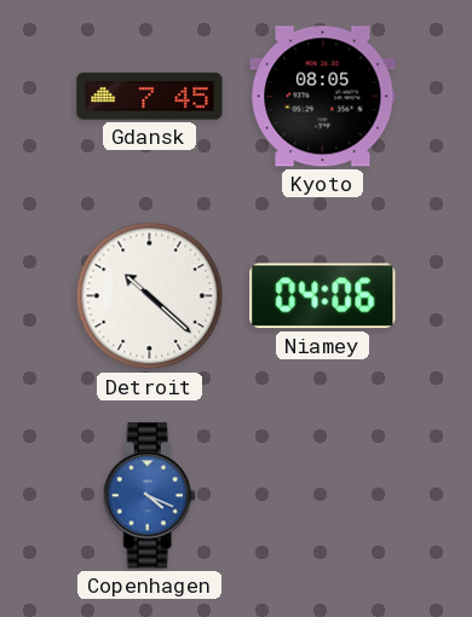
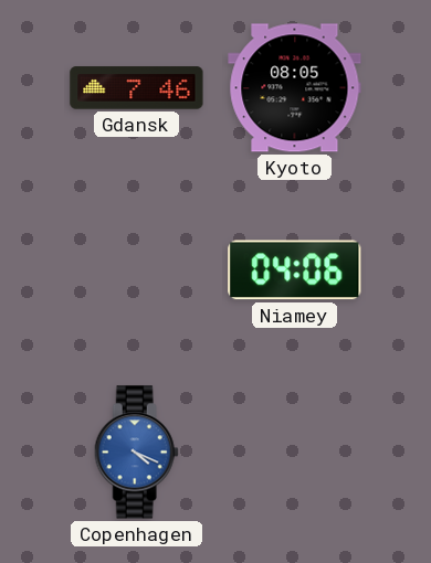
Gdansk: 7:45 -> 7:46
Detroit: 10:22 -> none
